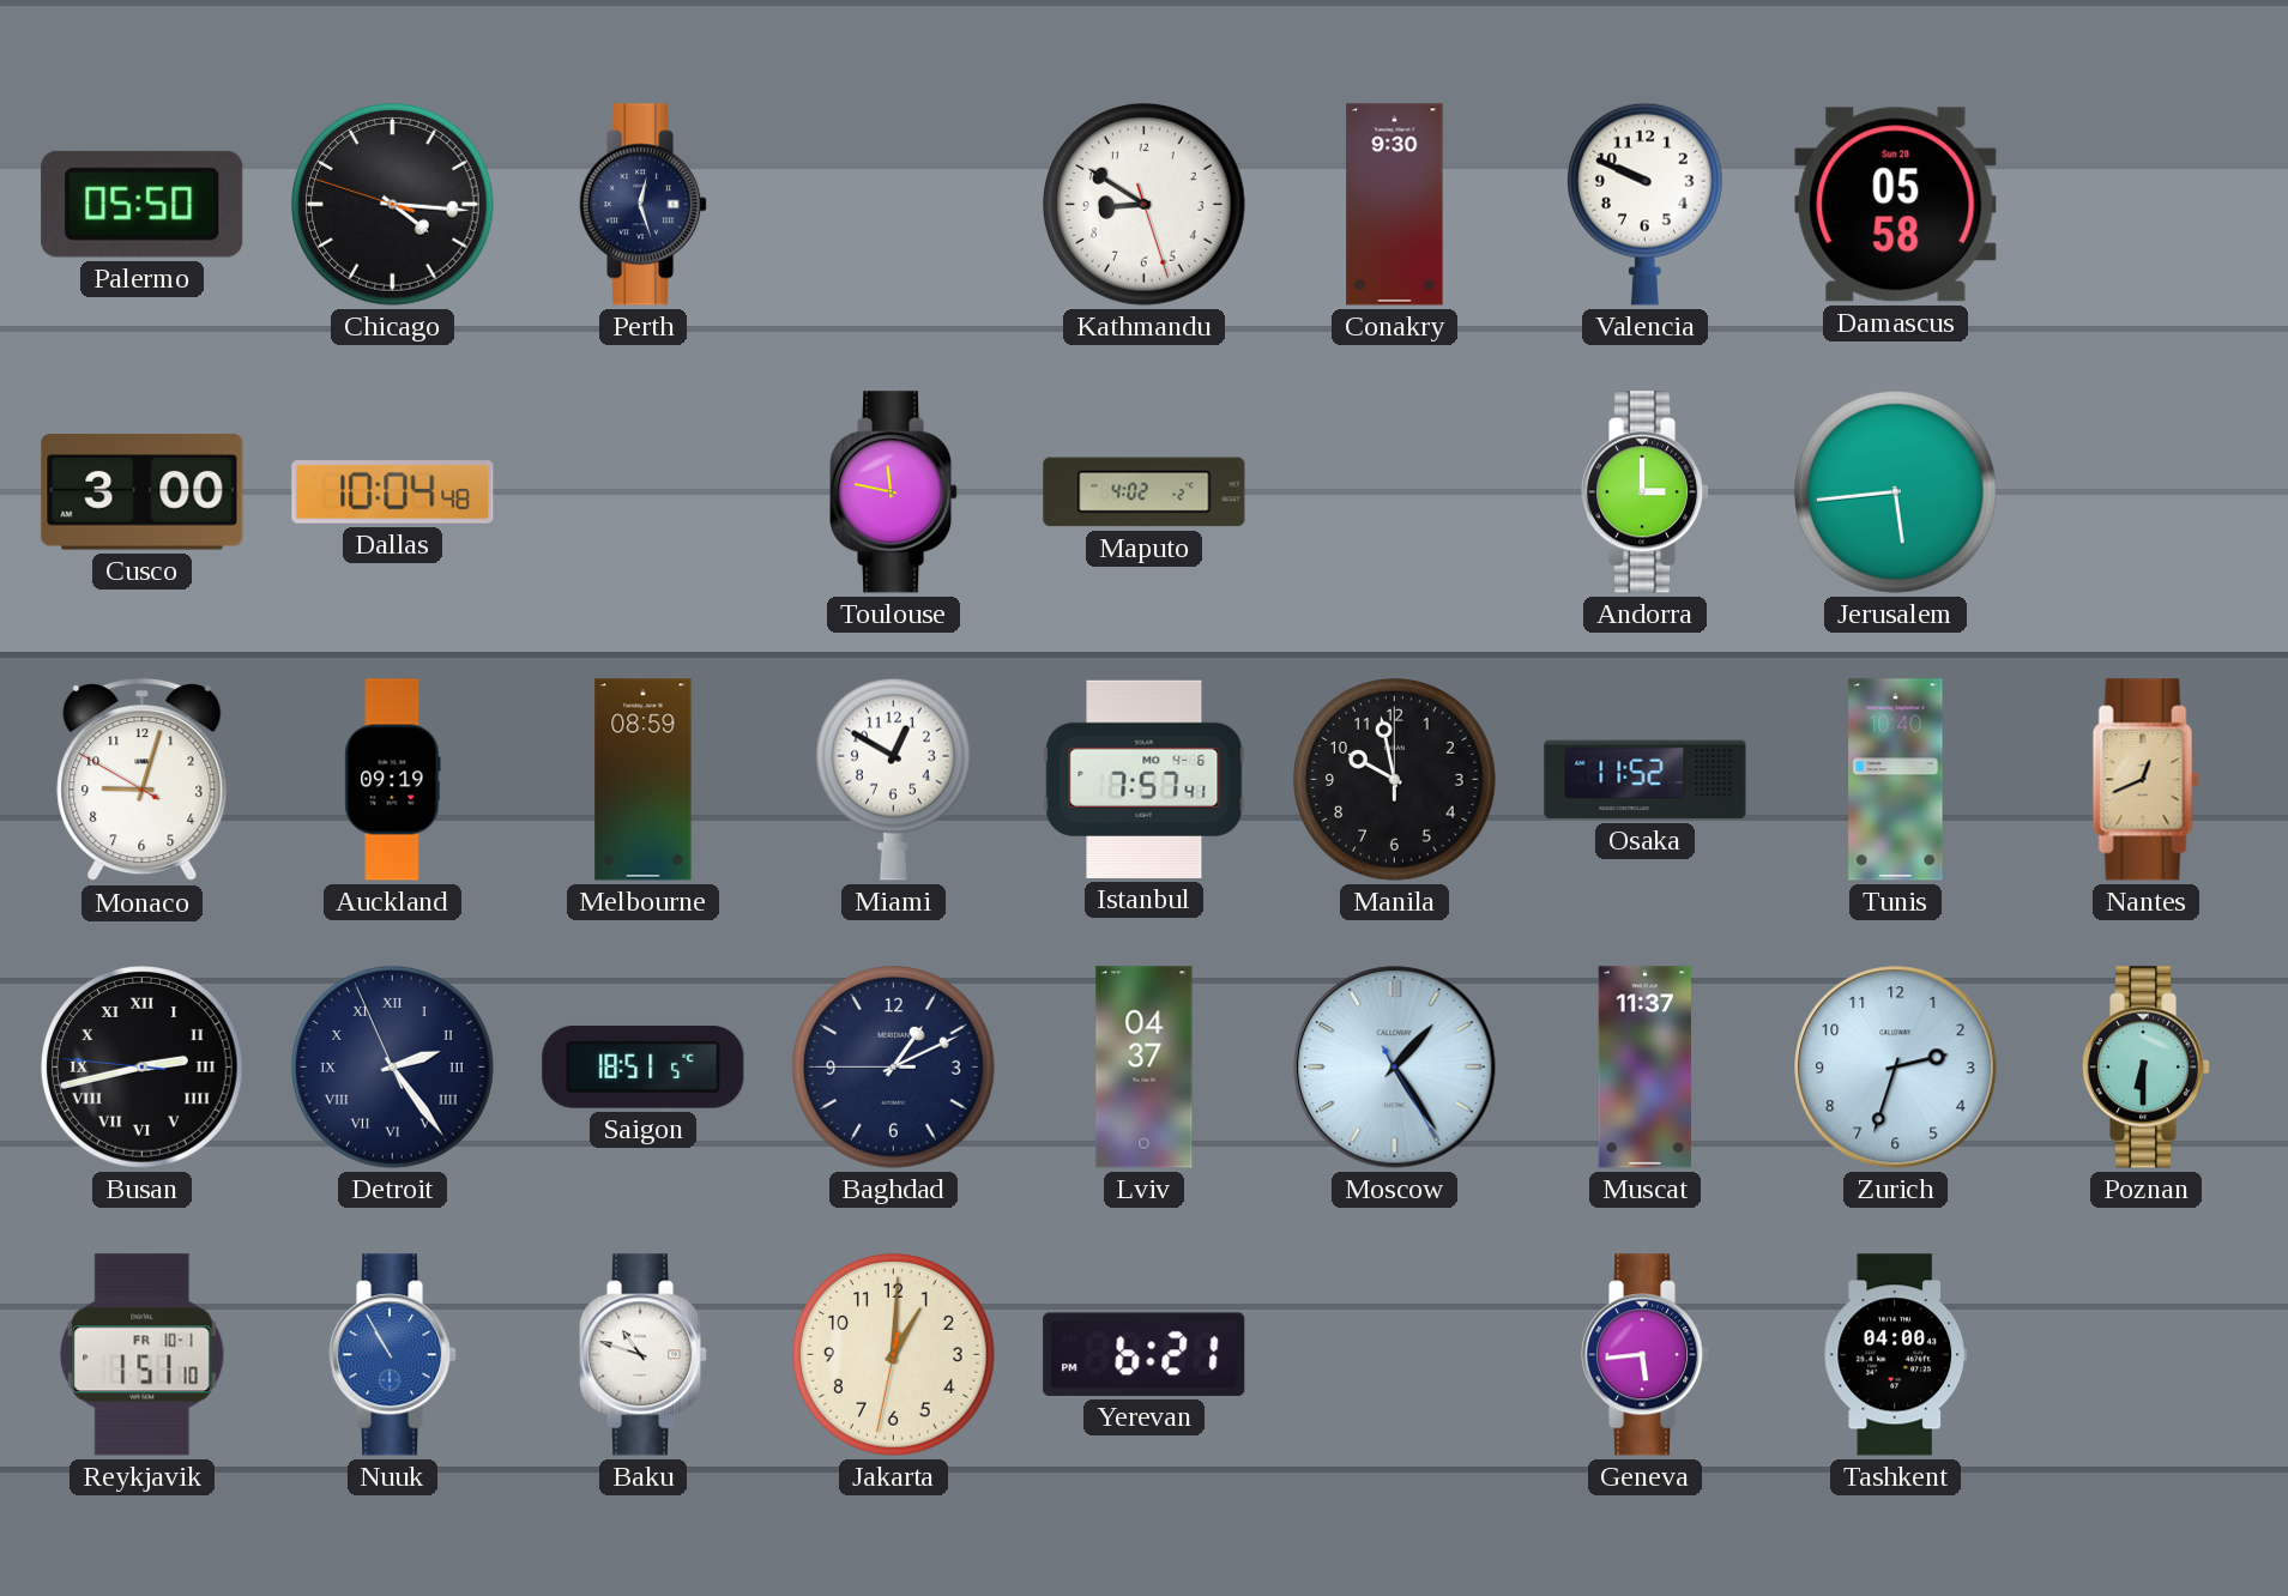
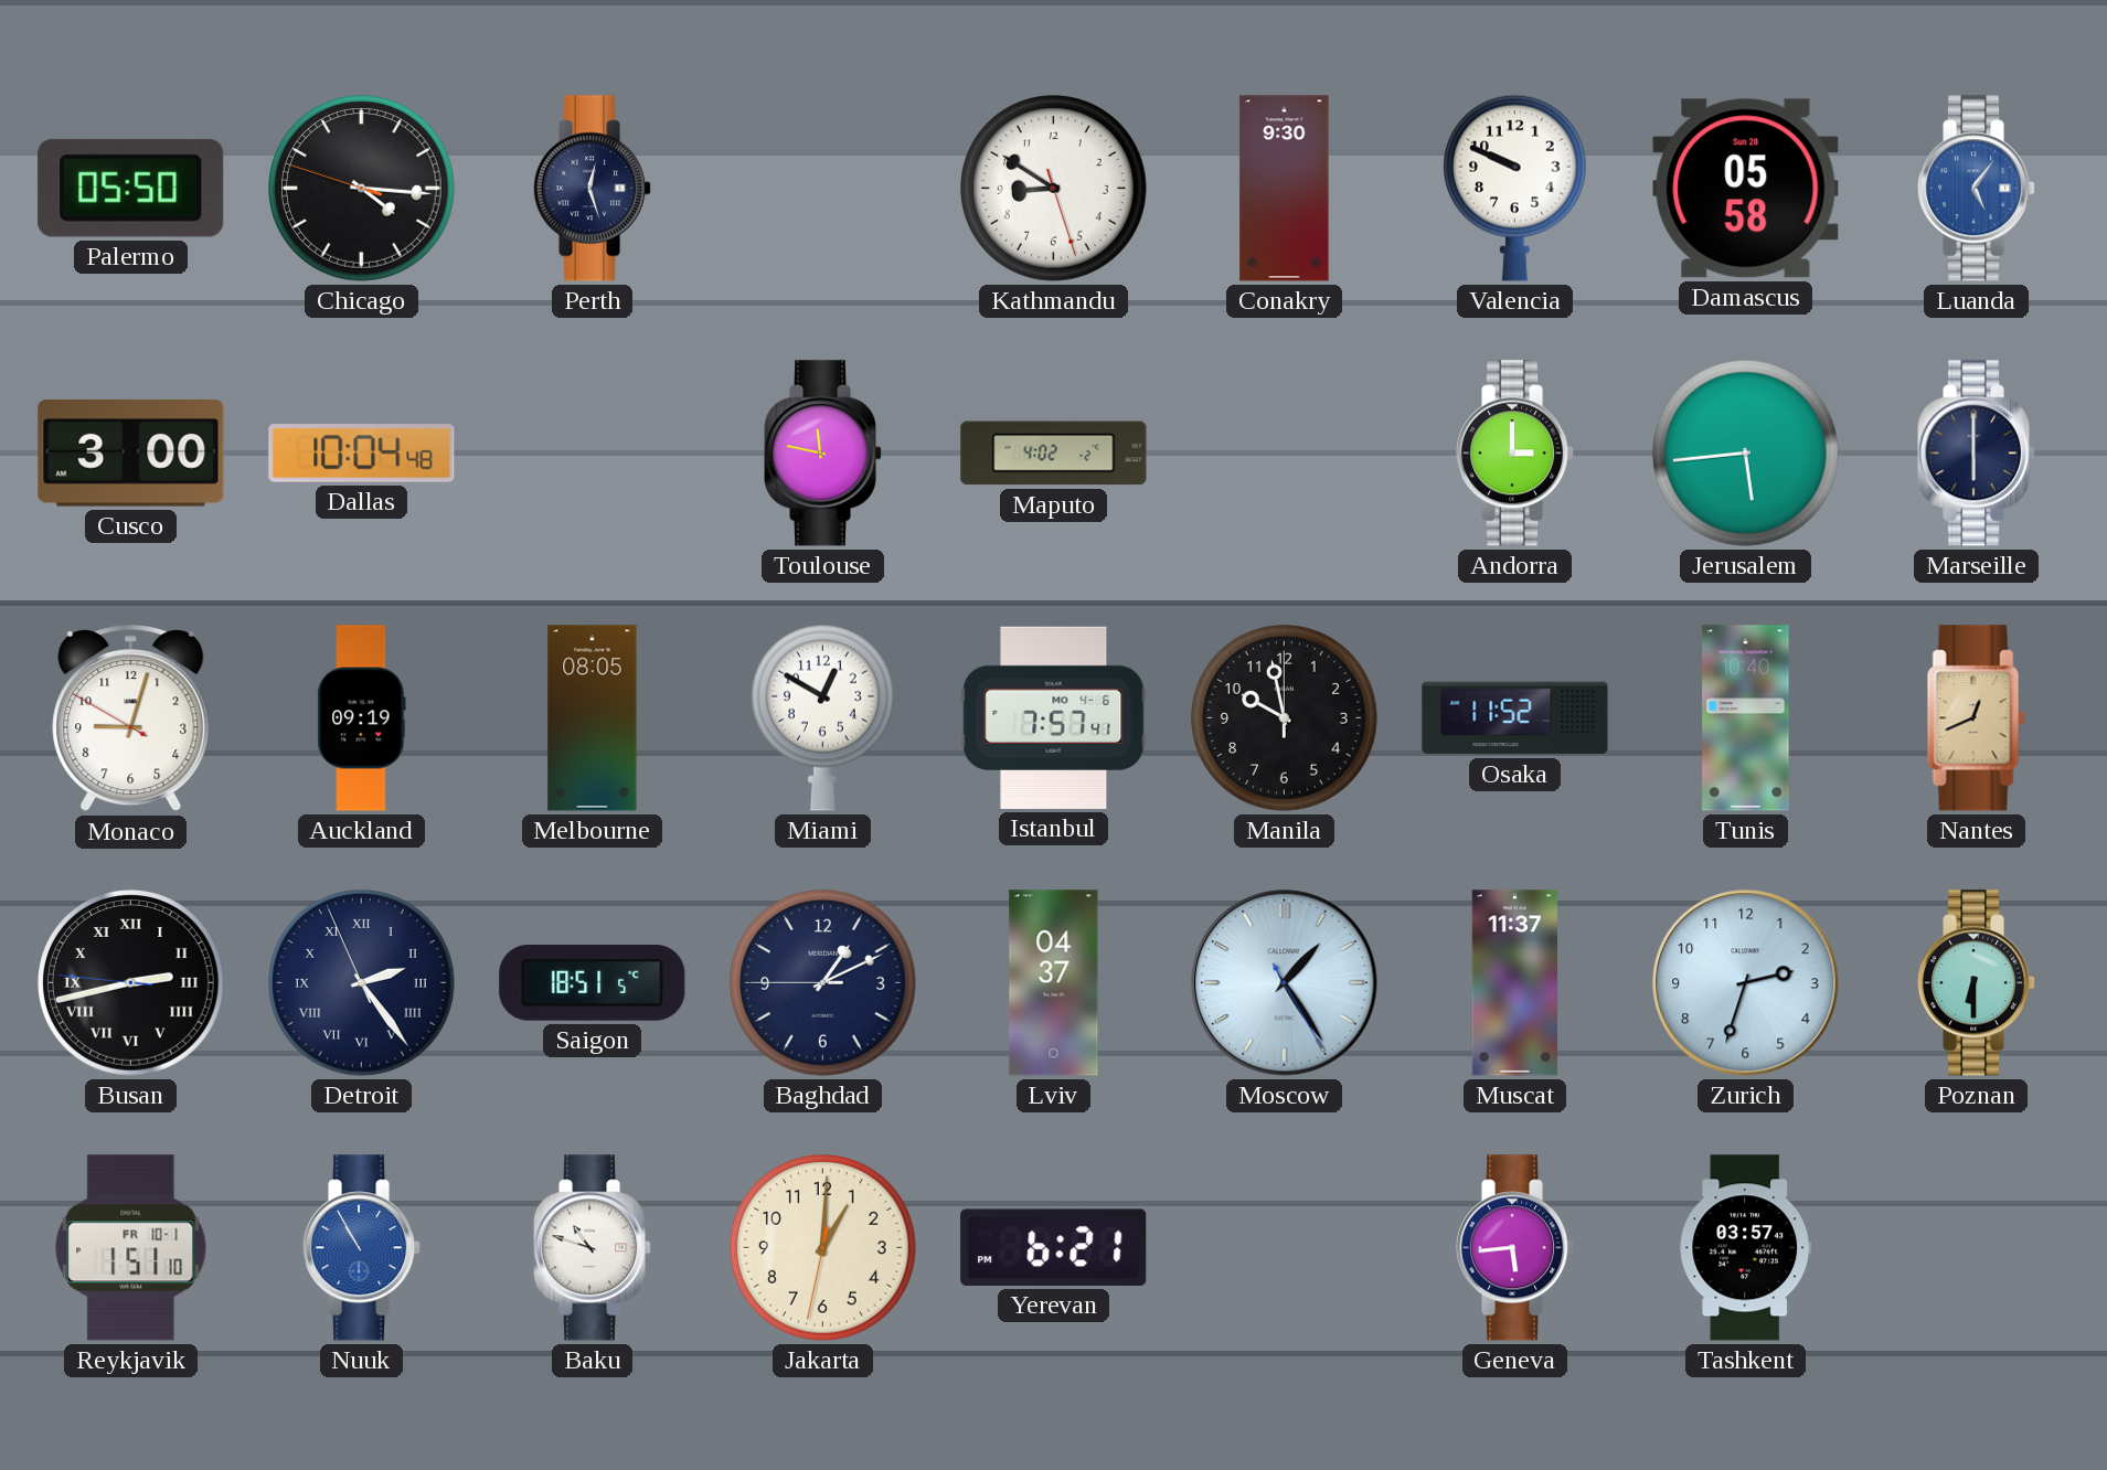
Luanda: none -> 5:06
Marseille: none -> 6:00
Melbourne: 08:59 -> 08:05
Tashkent: 04:00 -> 03:57
